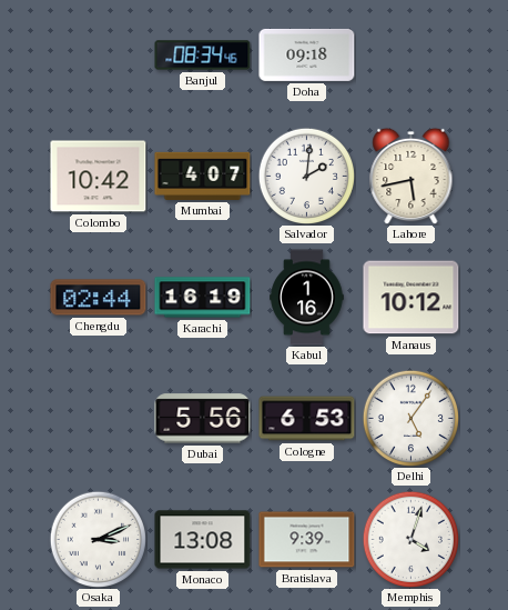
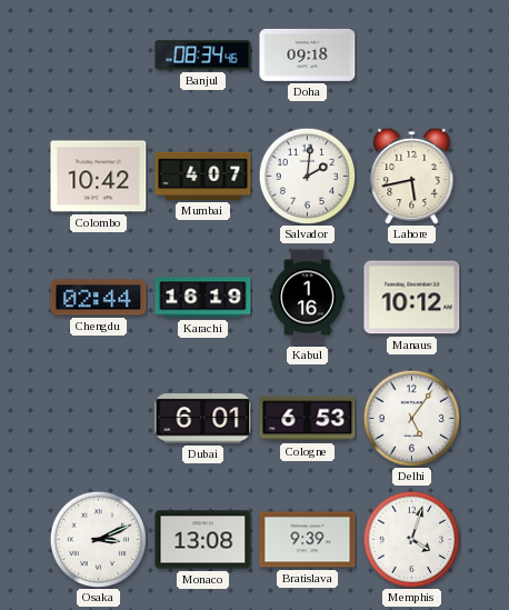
Dubai: 5:56 -> 6:01
